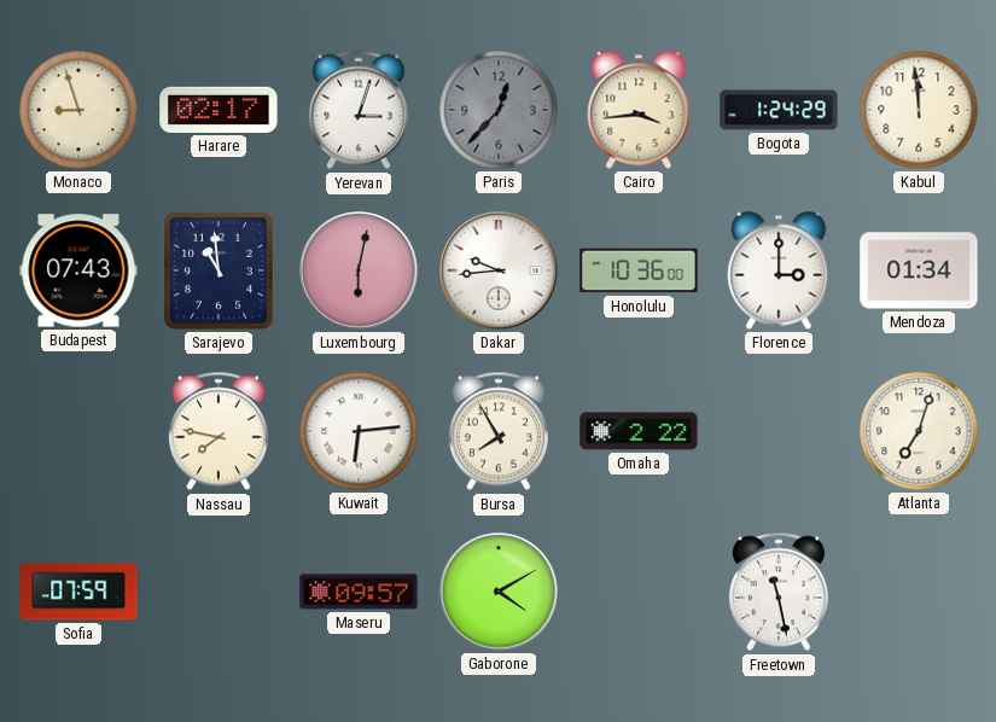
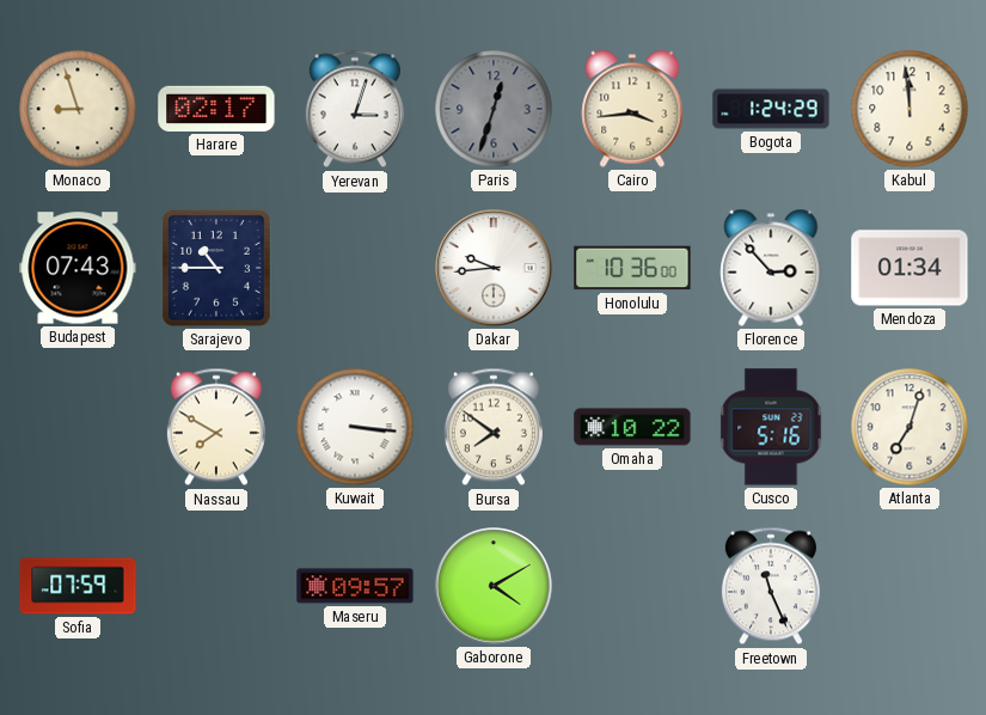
Paris: 12:37 -> 12:33
Sarajevo: 10:59 -> 10:45
Luxembourg: 6:02 -> none
Florence: 3:00 -> 2:53
Nassau: 7:47 -> 7:50
Kuwait: 6:14 -> 3:16
Bursa: 7:55 -> 7:51
Omaha: 2:22 -> 10:22
Cusco: none -> 5:16
Freetown: 11:28 -> 11:26
